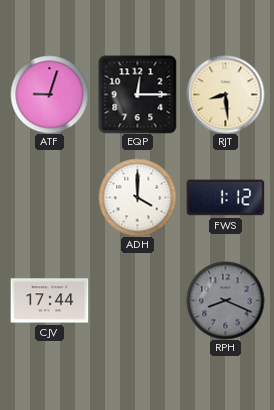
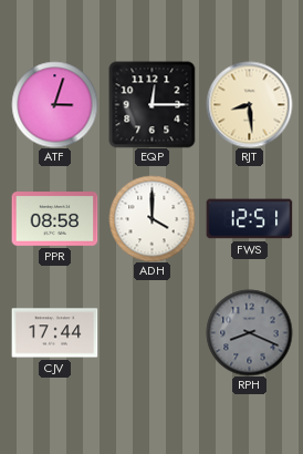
ATF: 9:03 -> 3:03
PPR: none -> 08:58
FWS: 1:12 -> 12:51
